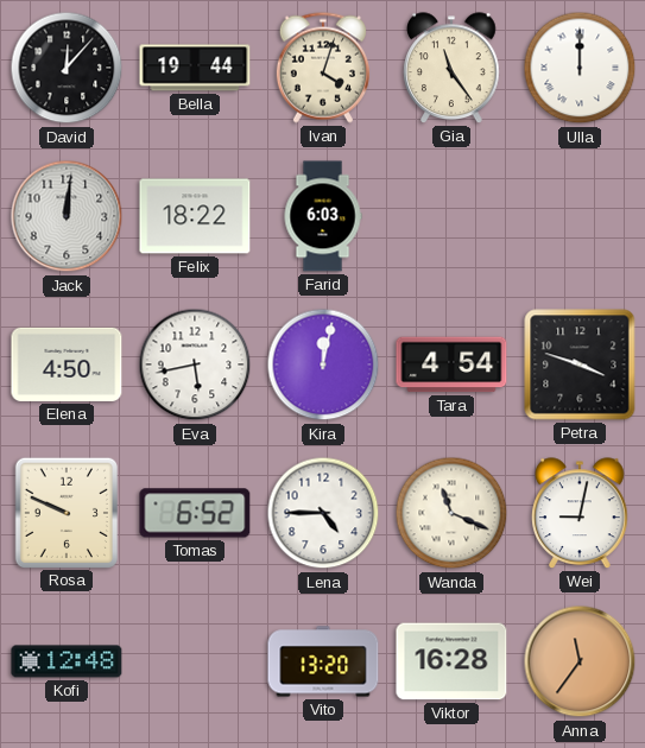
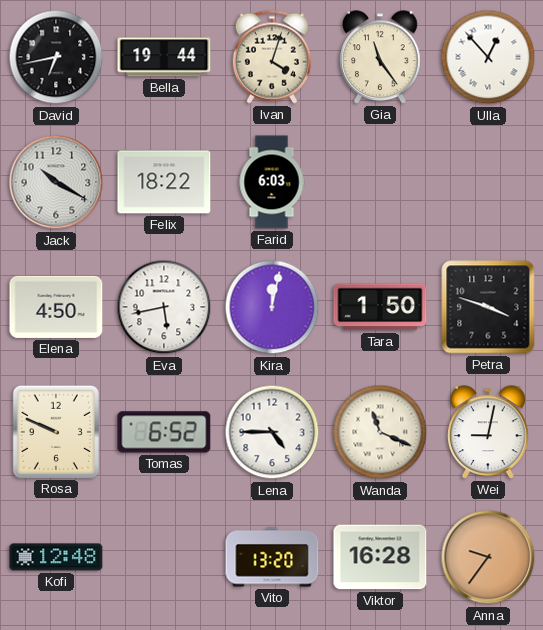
David: 12:07 -> 6:43
Ulla: 12:00 -> 12:53
Jack: 12:01 -> 10:20
Tara: 4:54 -> 1:50
Anna: 11:36 -> 9:36
